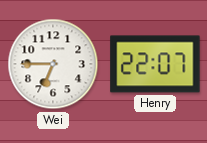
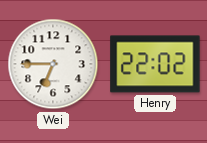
Henry: 22:07 -> 22:02
